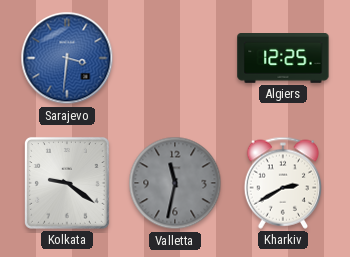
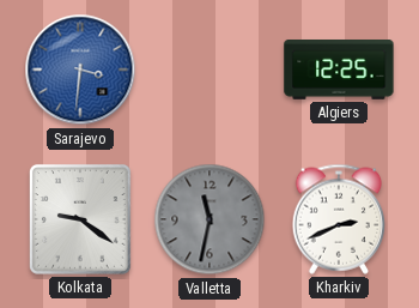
Kharkiv: 2:40 -> 2:41
